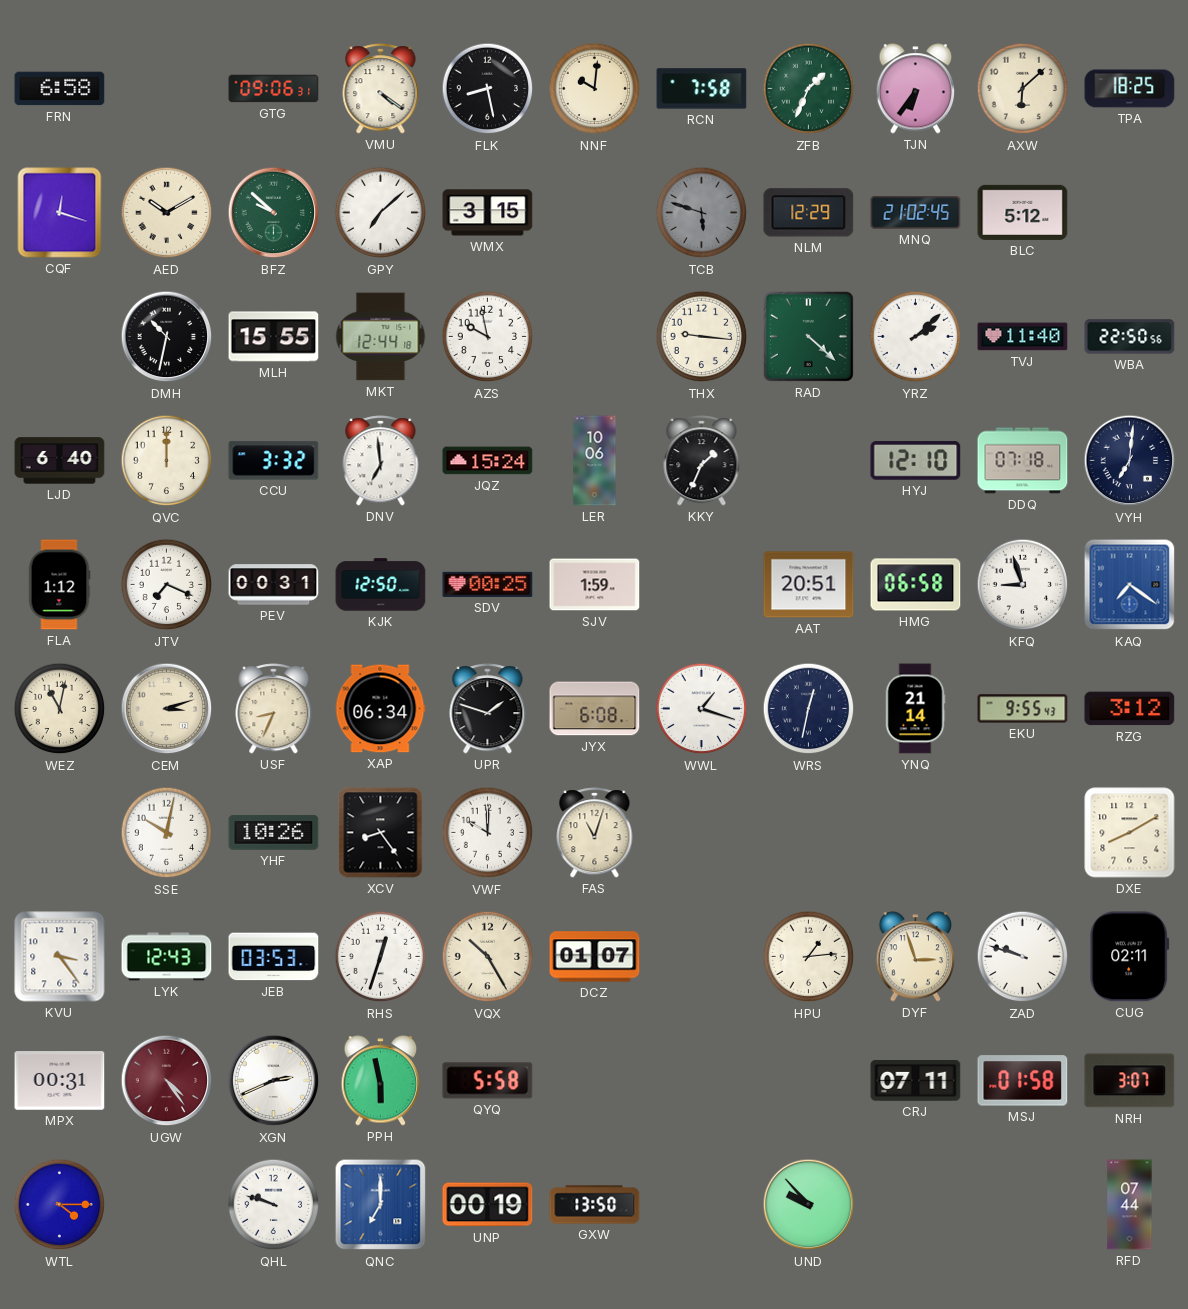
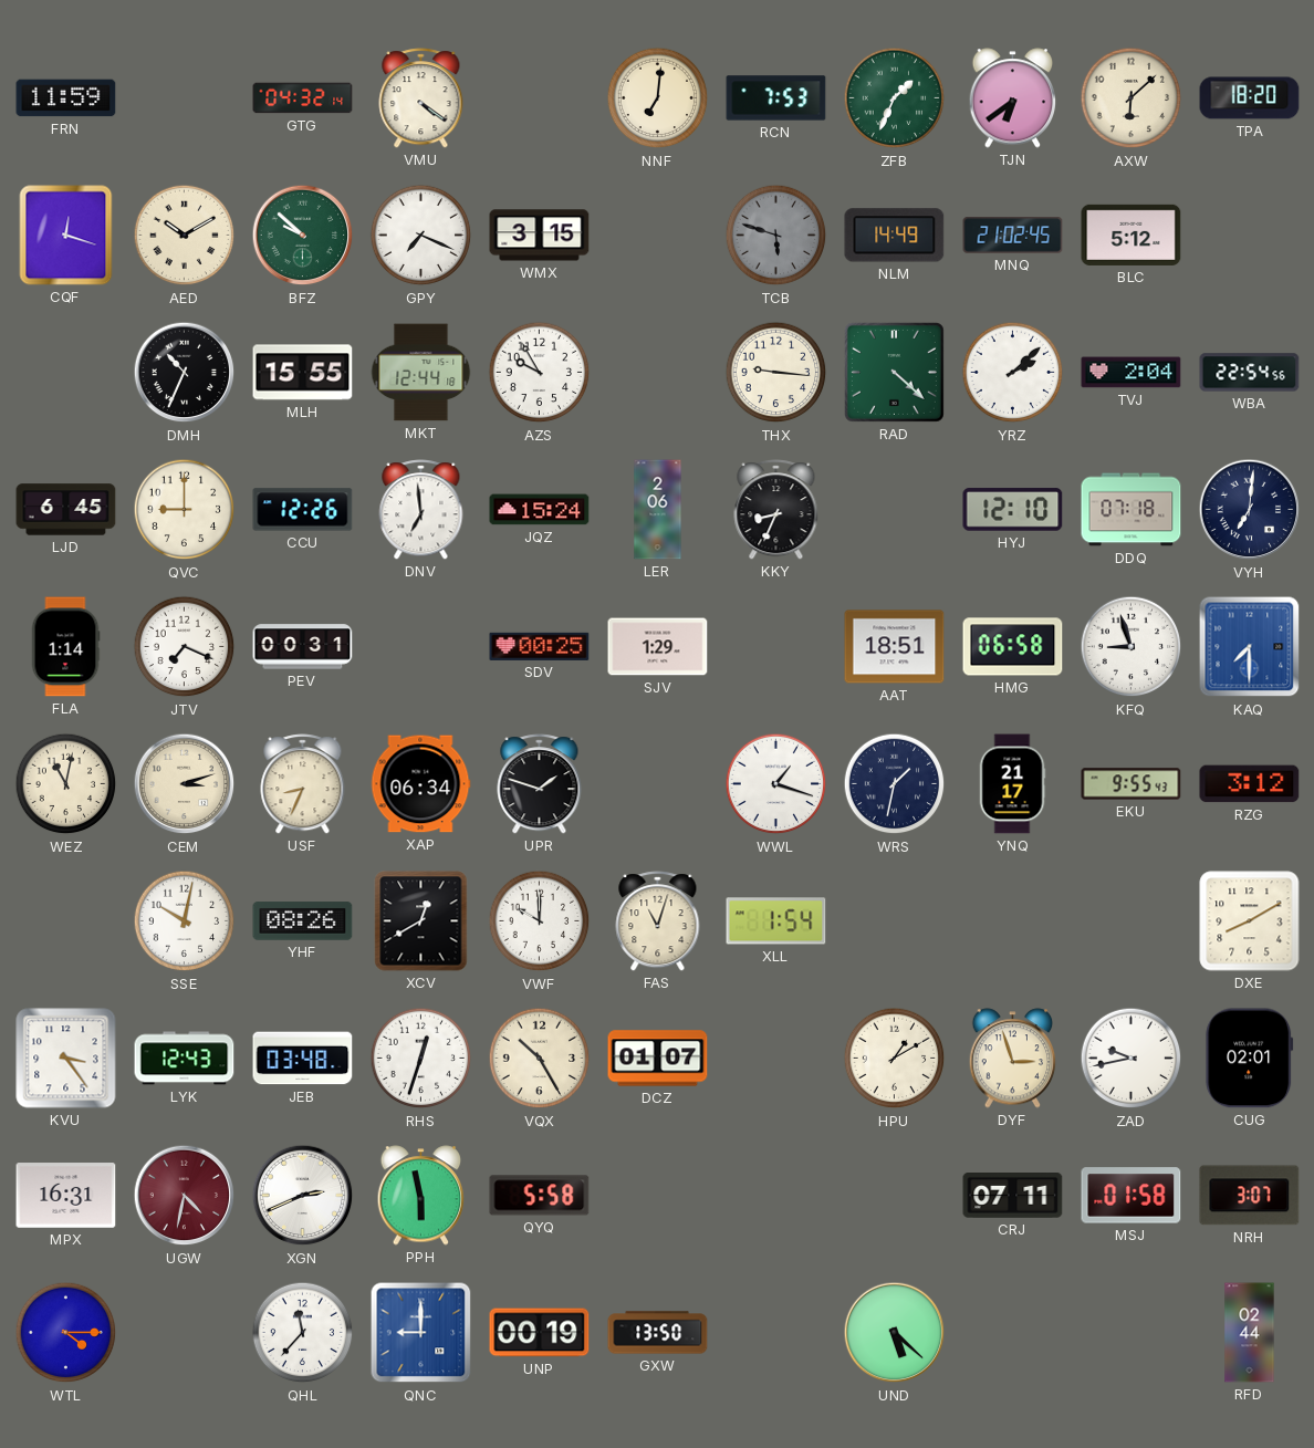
FRN: 6:58 -> 11:59
GTG: 09:06 -> 04:32
FLK: 8:28 -> none
NNF: 10:01 -> 7:01
RCN: 7:58 -> 7:53
TJN: 6:36 -> 6:39
TPA: 18:25 -> 18:20
GPY: 7:08 -> 7:19
NLM: 12:29 -> 14:49
DMH: 10:32 -> 10:34
AZS: 9:58 -> 9:55
TVJ: 11:40 -> 2:04
WBA: 22:50 -> 22:54
LJD: 6:40 -> 6:45
QVC: 12:00 -> 9:00
CCU: 3:32 -> 12:26
LER: 10:06 -> 2:06
KKY: 1:34 -> 8:34
FLA: 1:12 -> 1:14
KJK: 12:50 -> none
SJV: 1:59 -> 1:29
AAT: 20:51 -> 18:51
KAQ: 7:21 -> 7:30
JYX: 6:08 -> none
WRS: 12:32 -> 1:32
YNQ: 21:14 -> 21:17
YHF: 10:26 -> 08:26
XCV: 8:24 -> 12:40
XLL: none -> 1:54
JEB: 03:53 -> 03:48
HPU: 1:14 -> 1:10
ZAD: 9:48 -> 9:43
CUG: 02:11 -> 02:01
MPX: 00:31 -> 16:31
UGW: 4:24 -> 4:32
QHL: 9:48 -> 11:37
QNC: 7:00 -> 9:00
UND: 9:53 -> 5:22
RFD: 07:44 -> 02:44
